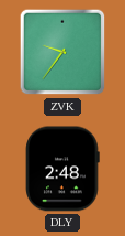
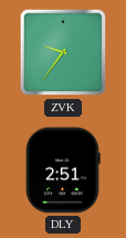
DLY: 2:48 -> 2:51
